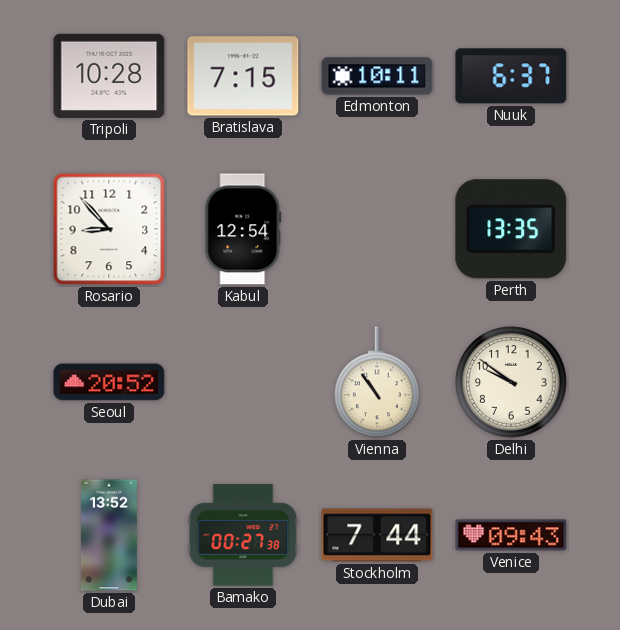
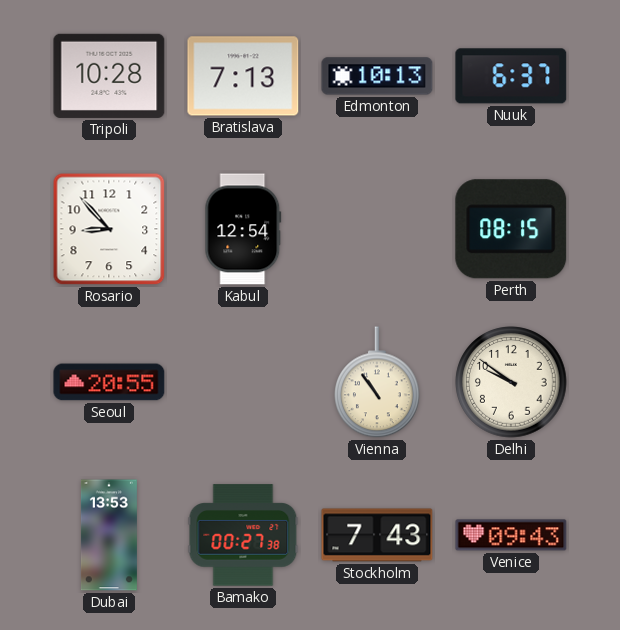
Bratislava: 7:15 -> 7:13
Edmonton: 10:11 -> 10:13
Perth: 13:35 -> 08:15
Seoul: 20:52 -> 20:55
Dubai: 13:52 -> 13:53
Stockholm: 7:44 -> 7:43
